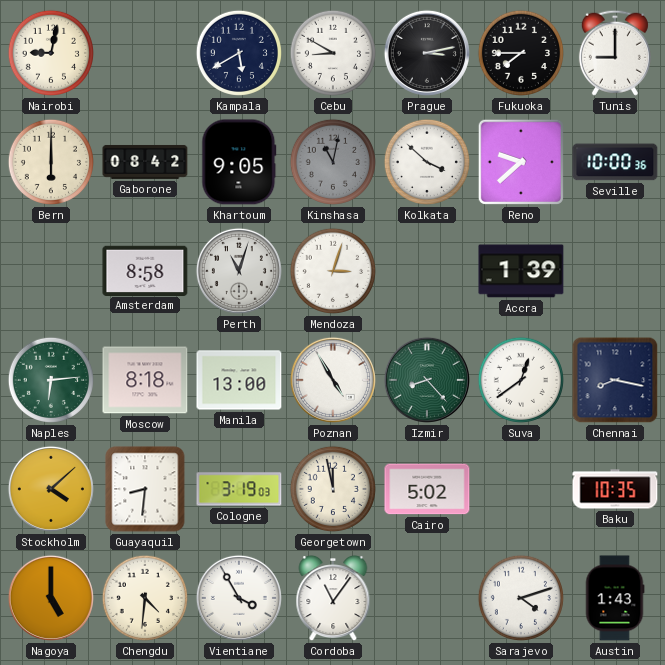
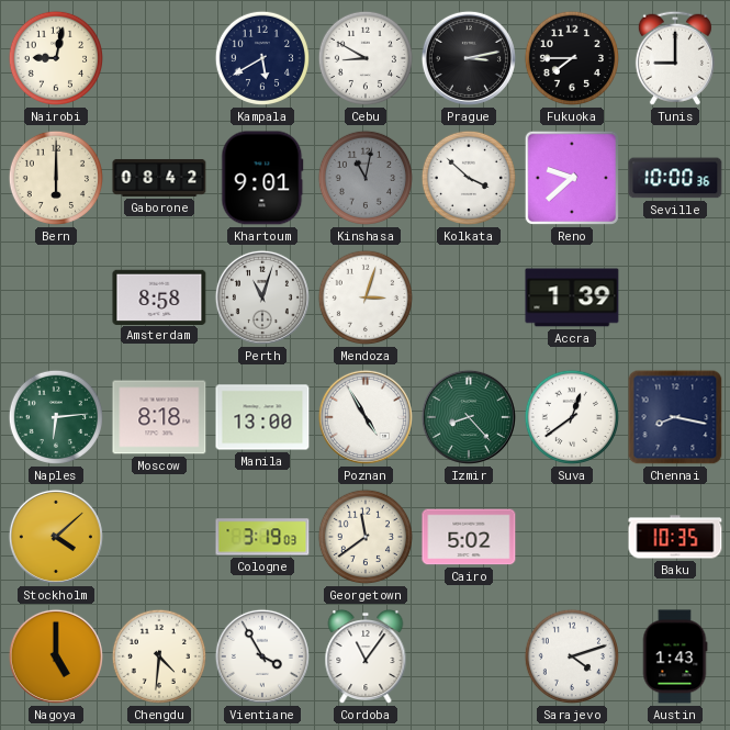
Khartoum: 9:05 -> 9:01
Guayaquil: 8:31 -> none
Georgetown: 11:58 -> 11:39
